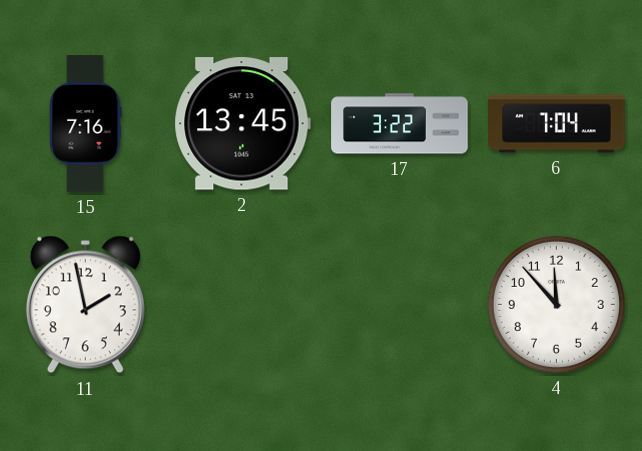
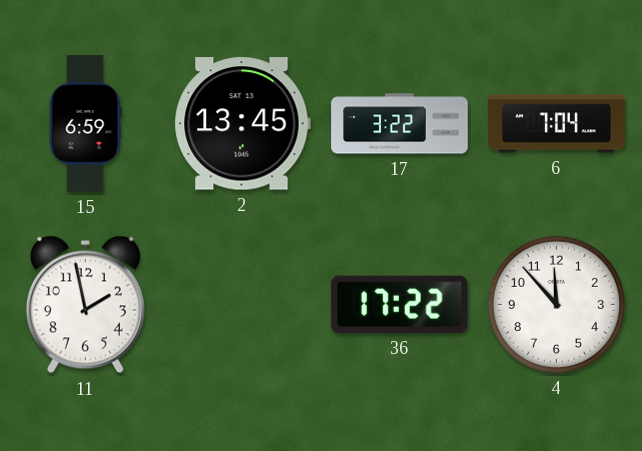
15: 7:16 -> 6:59
36: none -> 17:22
